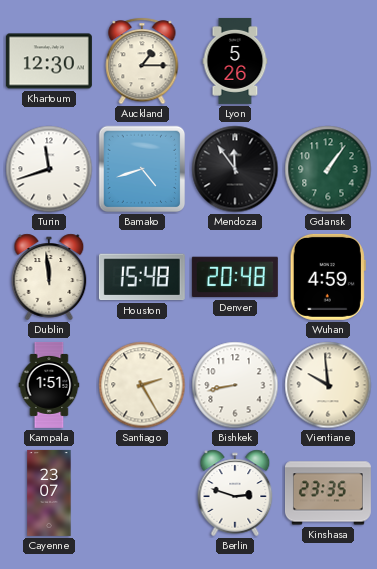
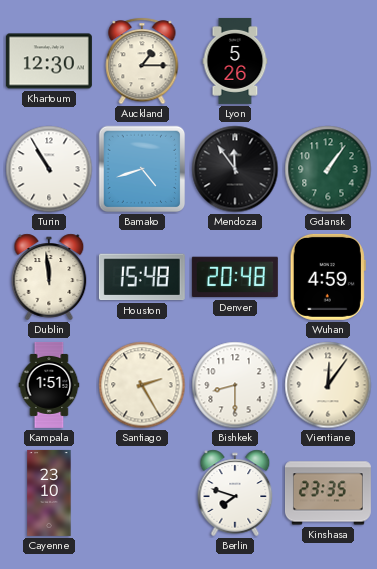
Turin: 11:42 -> 10:55
Bishkek: 8:43 -> 8:30
Vientiane: 9:59 -> 12:06
Cayenne: 23:07 -> 23:10
Berlin: 2:48 -> 7:48
